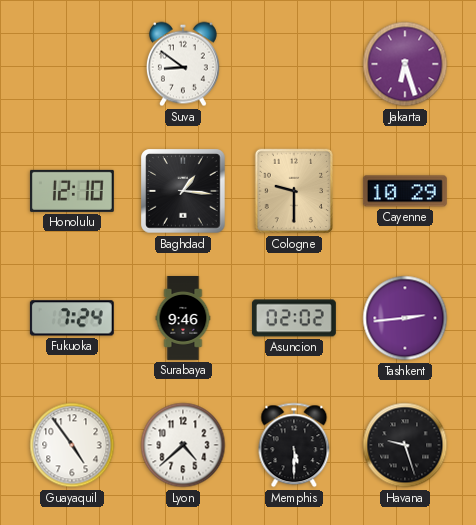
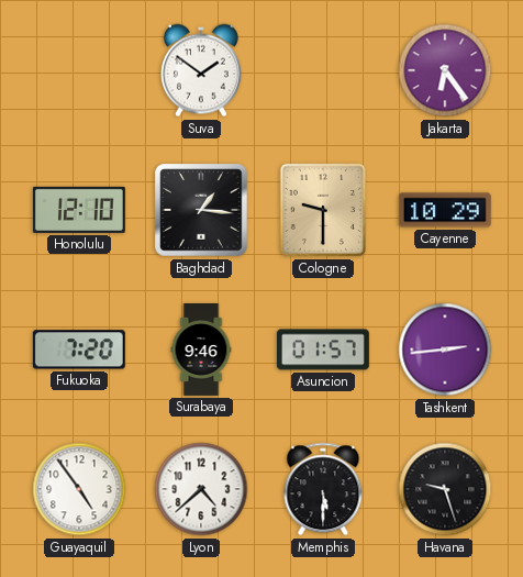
Suva: 8:51 -> 1:51
Jakarta: 6:27 -> 6:24
Fukuoka: 7:24 -> 7:20
Asuncion: 02:02 -> 01:57
